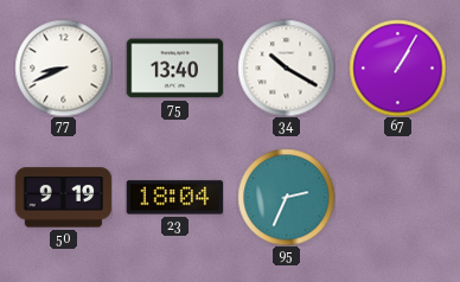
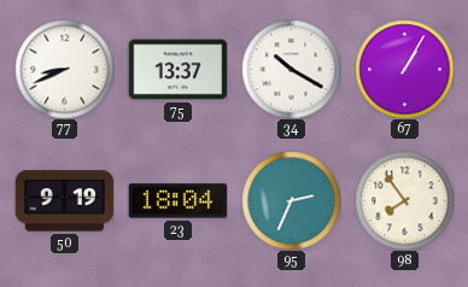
75: 13:40 -> 13:37
98: none -> 7:54
